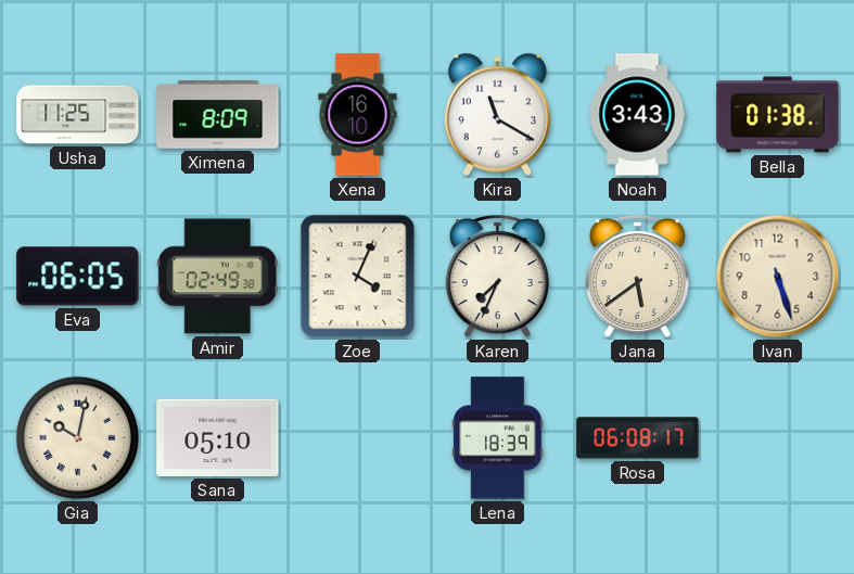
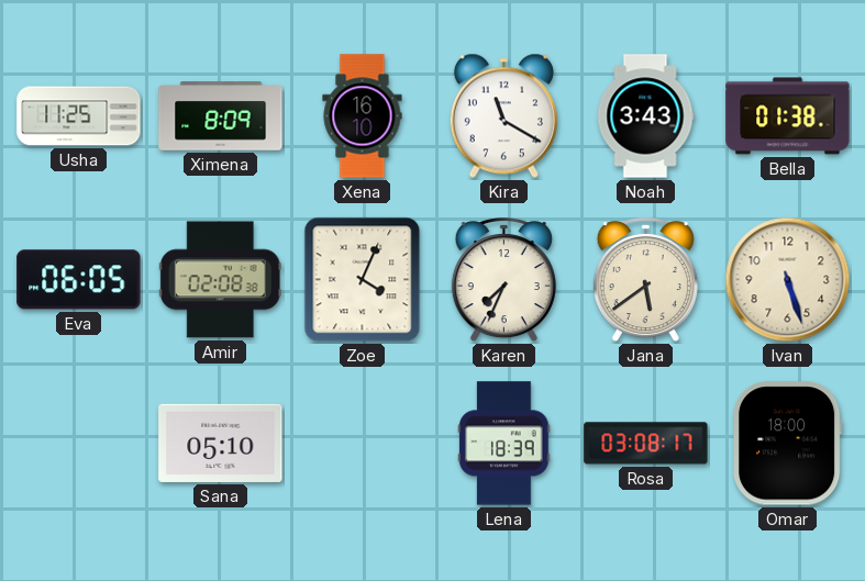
Amir: 02:49 -> 02:08
Gia: 10:02 -> none
Rosa: 06:08 -> 03:08
Omar: none -> 18:00
